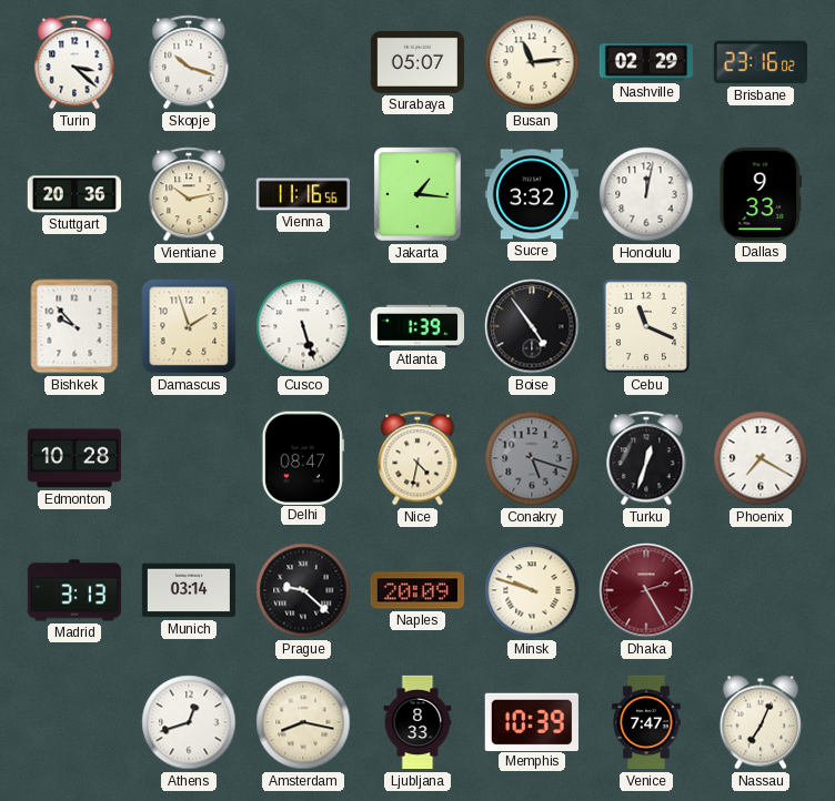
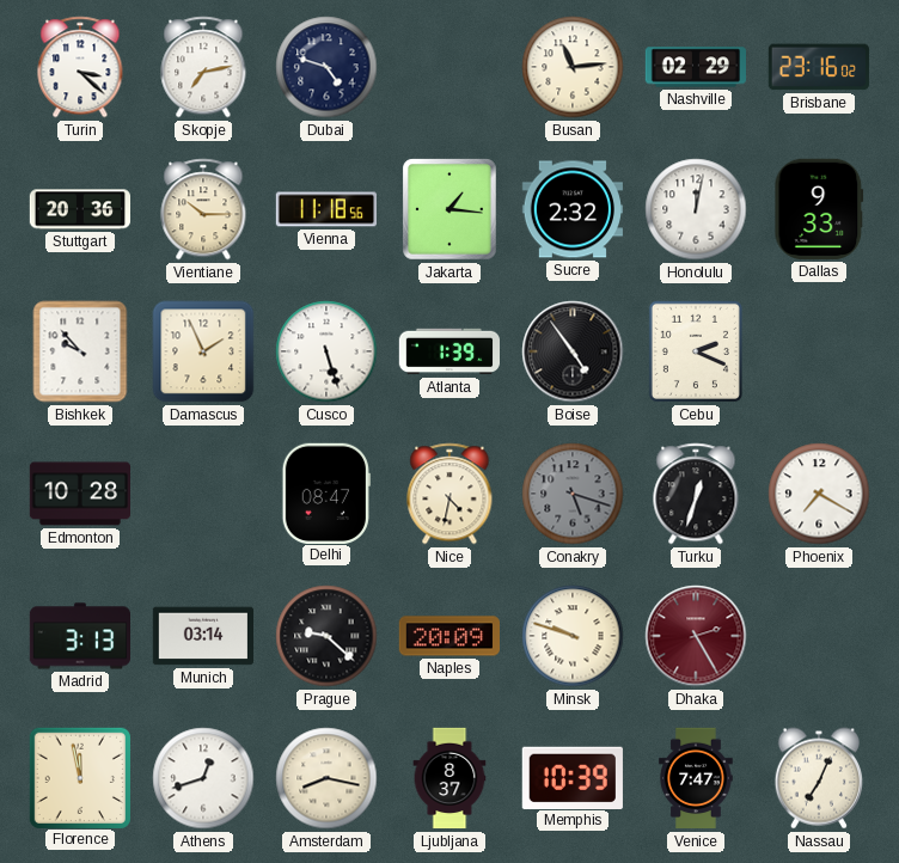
Skopje: 10:18 -> 7:13
Dubai: none -> 4:48
Surabaya: 05:07 -> none
Vientiane: 10:13 -> 10:15
Vienna: 11:16 -> 11:18
Sucre: 3:32 -> 2:32
Damascus: 1:57 -> 1:56
Cebu: 11:19 -> 2:19
Florence: none -> 11:58
Ljubljana: 8:33 -> 8:37
